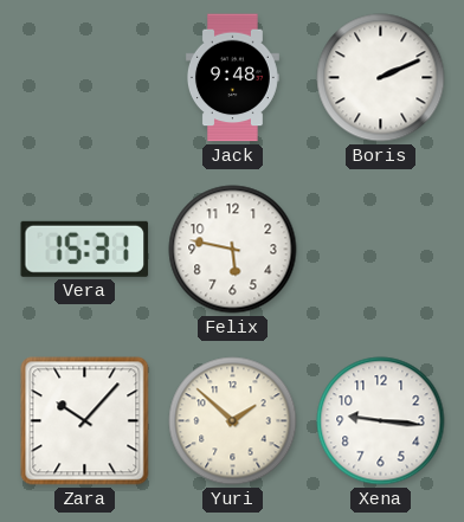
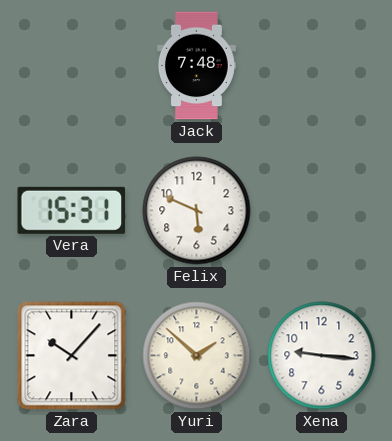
Jack: 9:48 -> 7:48
Boris: 2:11 -> none
Felix: 5:47 -> 5:49
